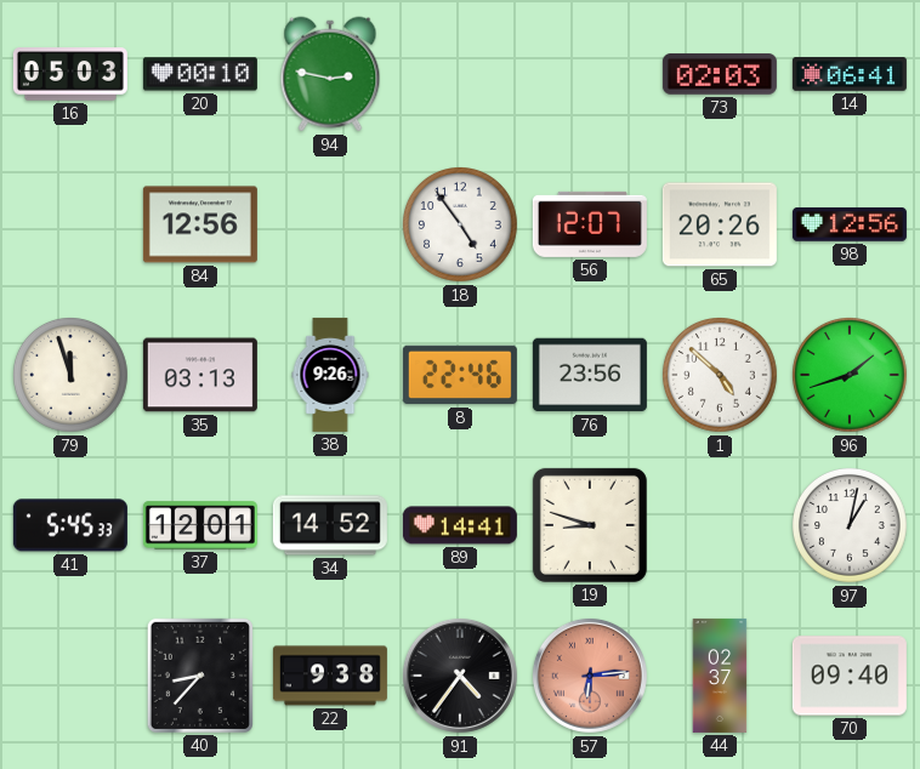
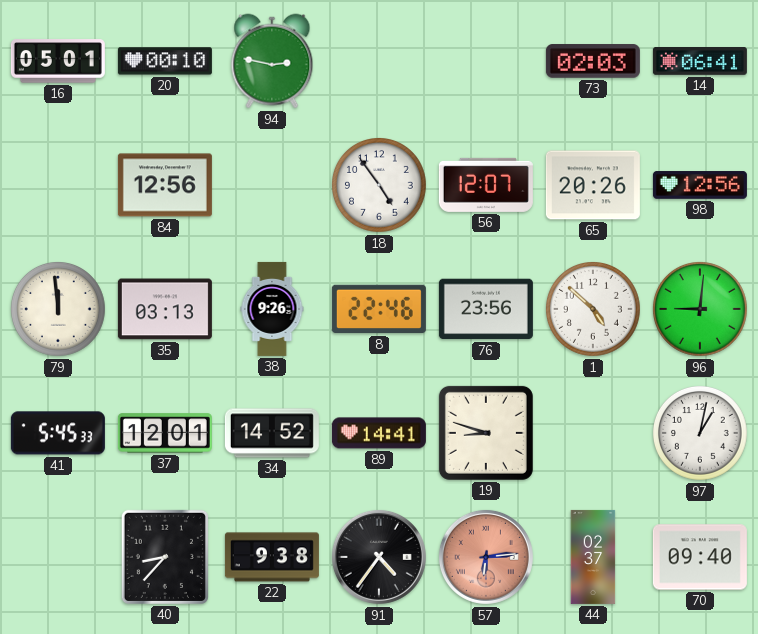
16: 05:03 -> 05:01
79: 11:57 -> 11:59
96: 1:42 -> 9:01
